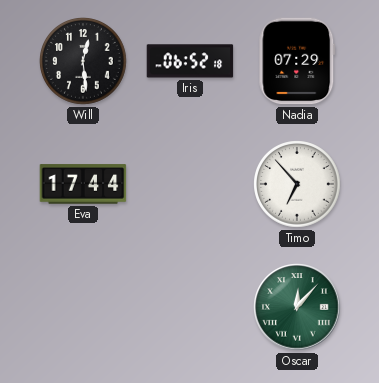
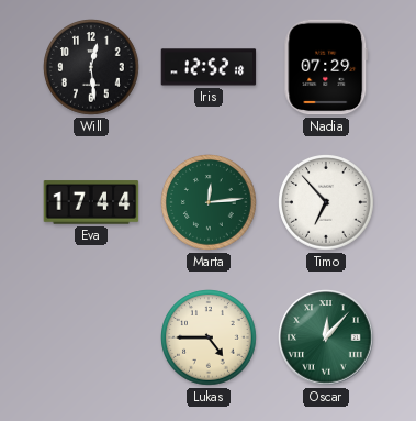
Iris: 06:52 -> 12:52
Marta: none -> 12:14
Lukas: none -> 4:45
